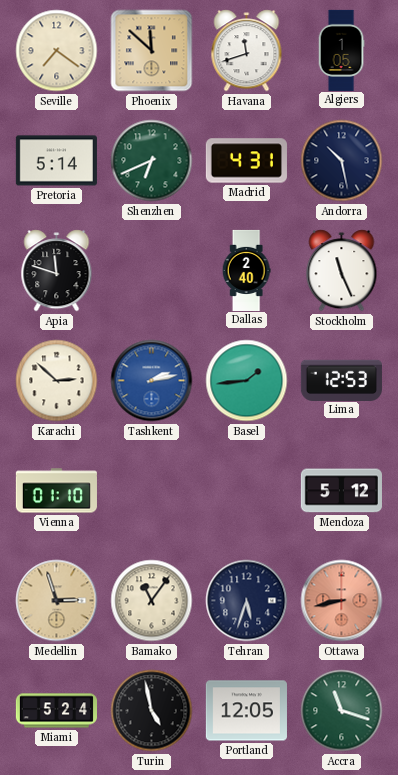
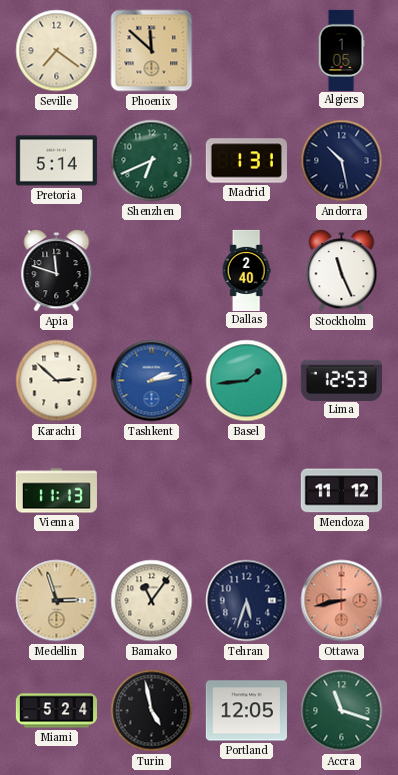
Havana: 11:42 -> none
Madrid: 4:31 -> 1:31
Vienna: 01:10 -> 11:13
Mendoza: 5:12 -> 11:12
